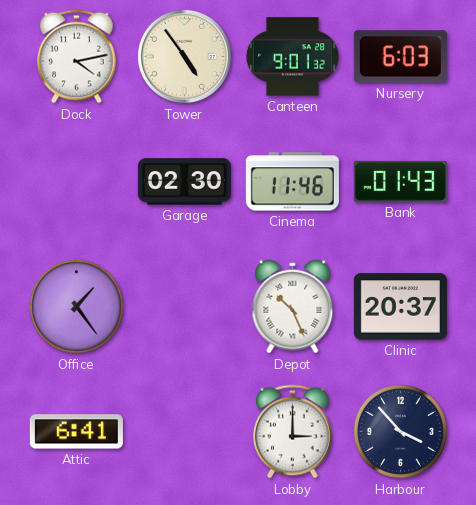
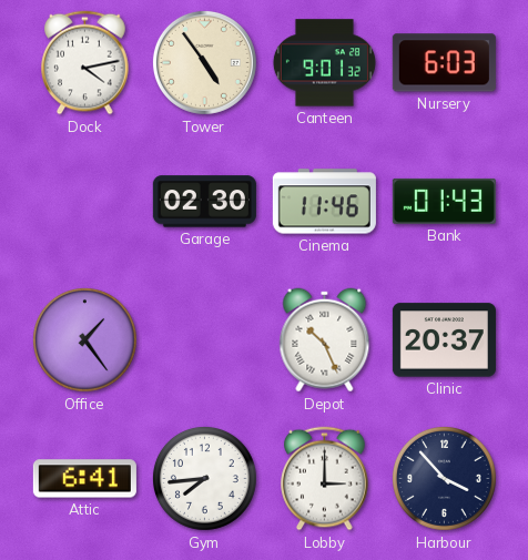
Gym: none -> 7:44
